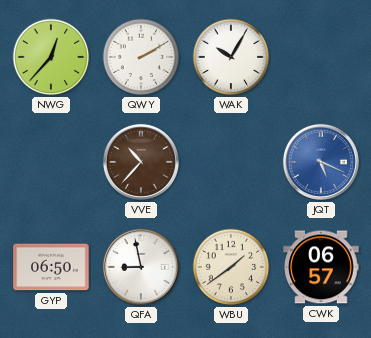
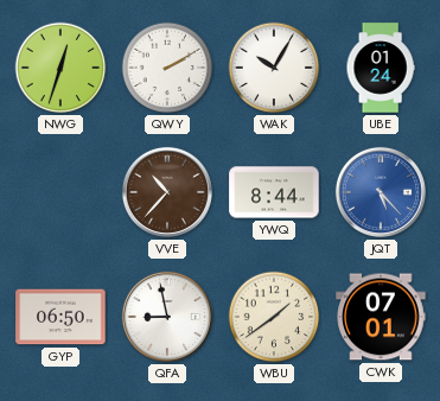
NWG: 12:37 -> 12:33
UBE: none -> 01:24
YWQ: none -> 8:44
JQT: 5:19 -> 5:23
CWK: 06:57 -> 07:01
